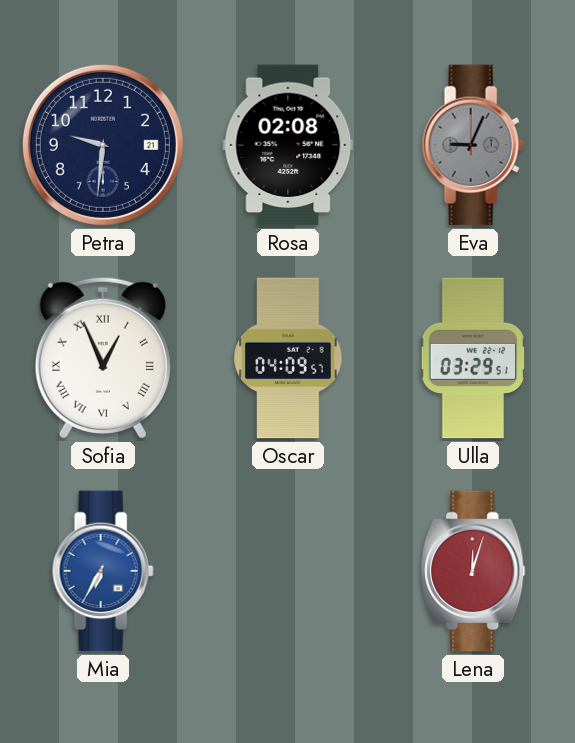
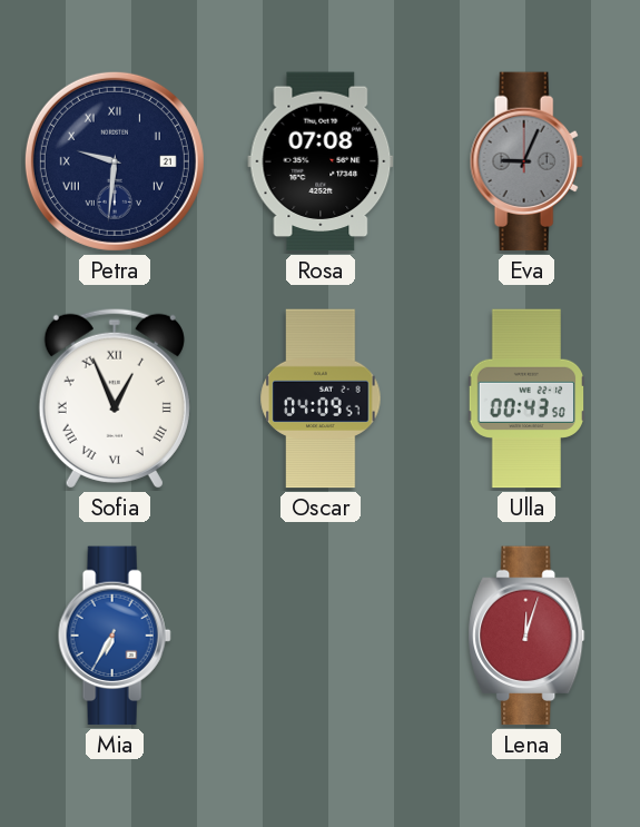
Petra numerals: Arabic -> Roman
Rosa: 02:08 -> 07:08
Ulla: 03:29 -> 00:43
